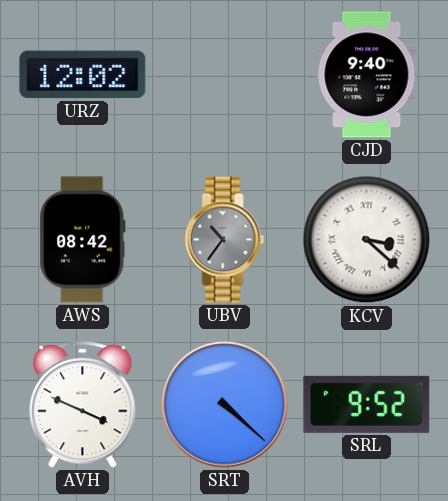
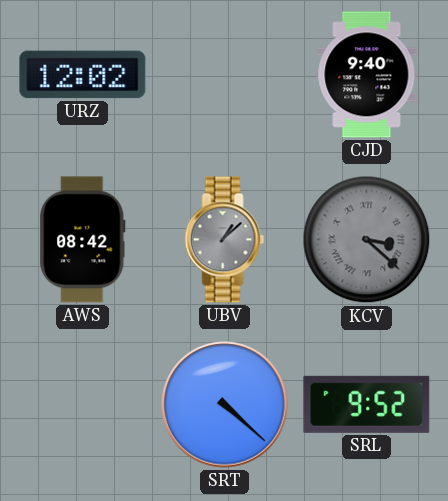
UBV: 10:36 -> 1:08
KCV dial: white -> grey
AVH: 3:49 -> none
